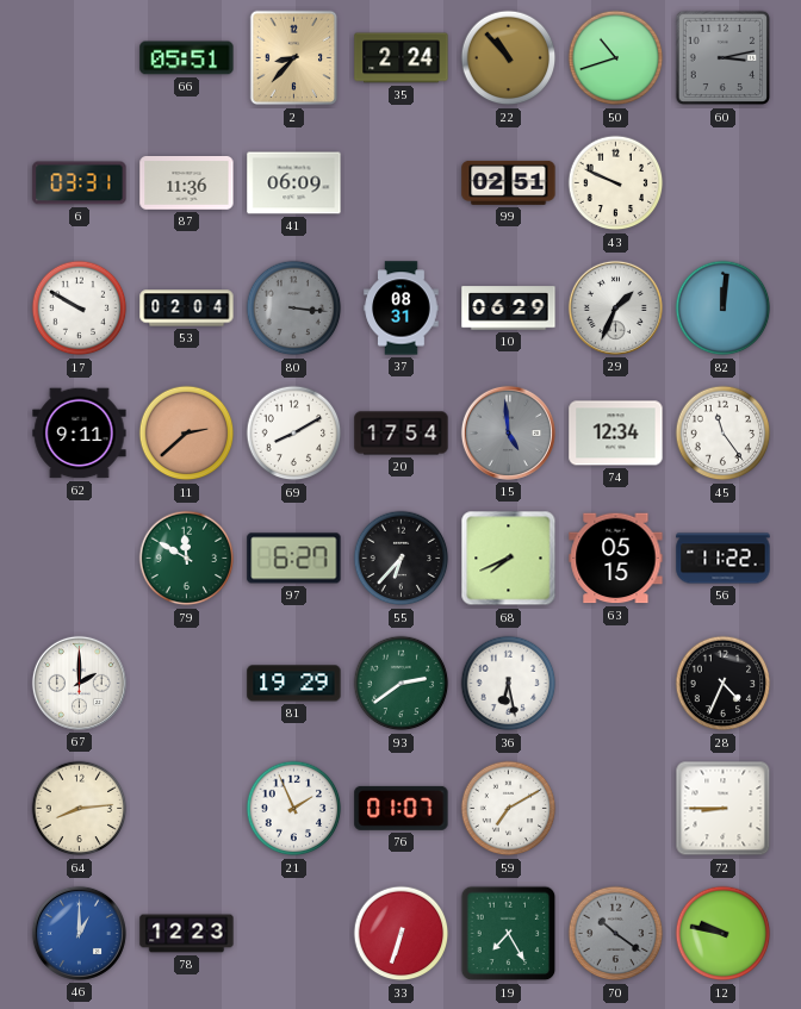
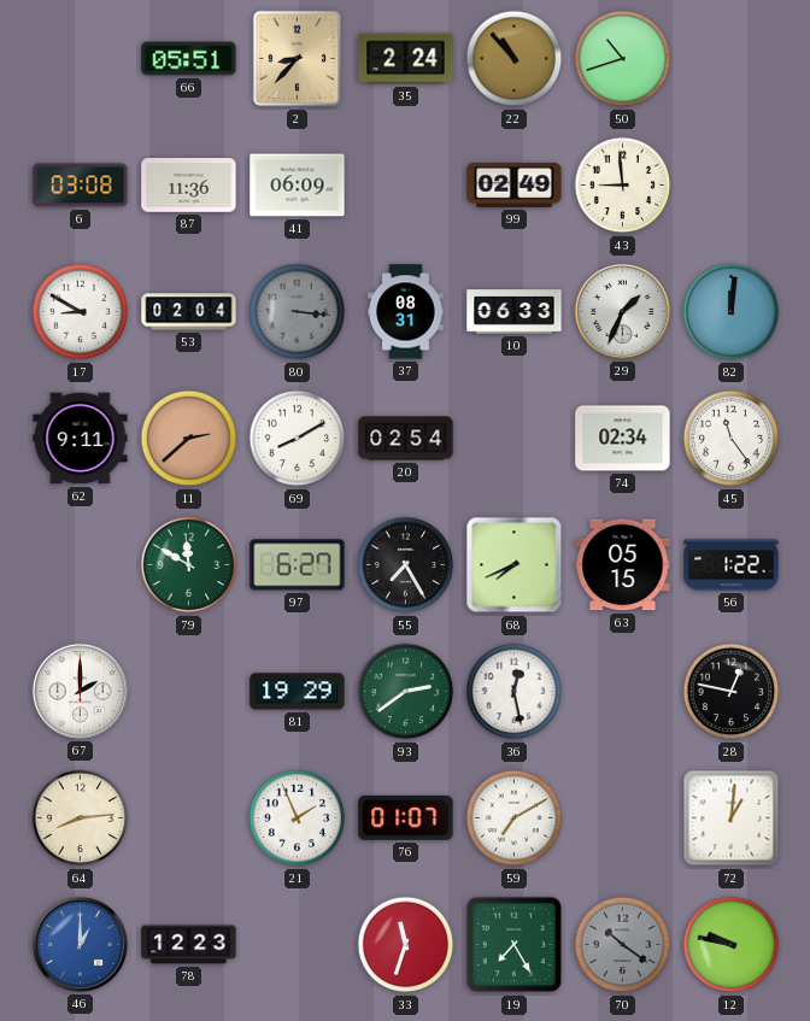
60: 3:13 -> none
6: 03:31 -> 03:08
99: 02:51 -> 02:49
43: 9:49 -> 8:59
17: 9:50 -> 8:50
10: 06:29 -> 06:33
20: 17:54 -> 02:54
15: 4:59 -> none
74: 12:34 -> 02:34
55: 6:37 -> 7:25
56: 11:22 -> 1:22
36: 6:28 -> 12:28
28: 4:34 -> 12:47
72: 8:45 -> 1:01
33: 6:33 -> 11:33
